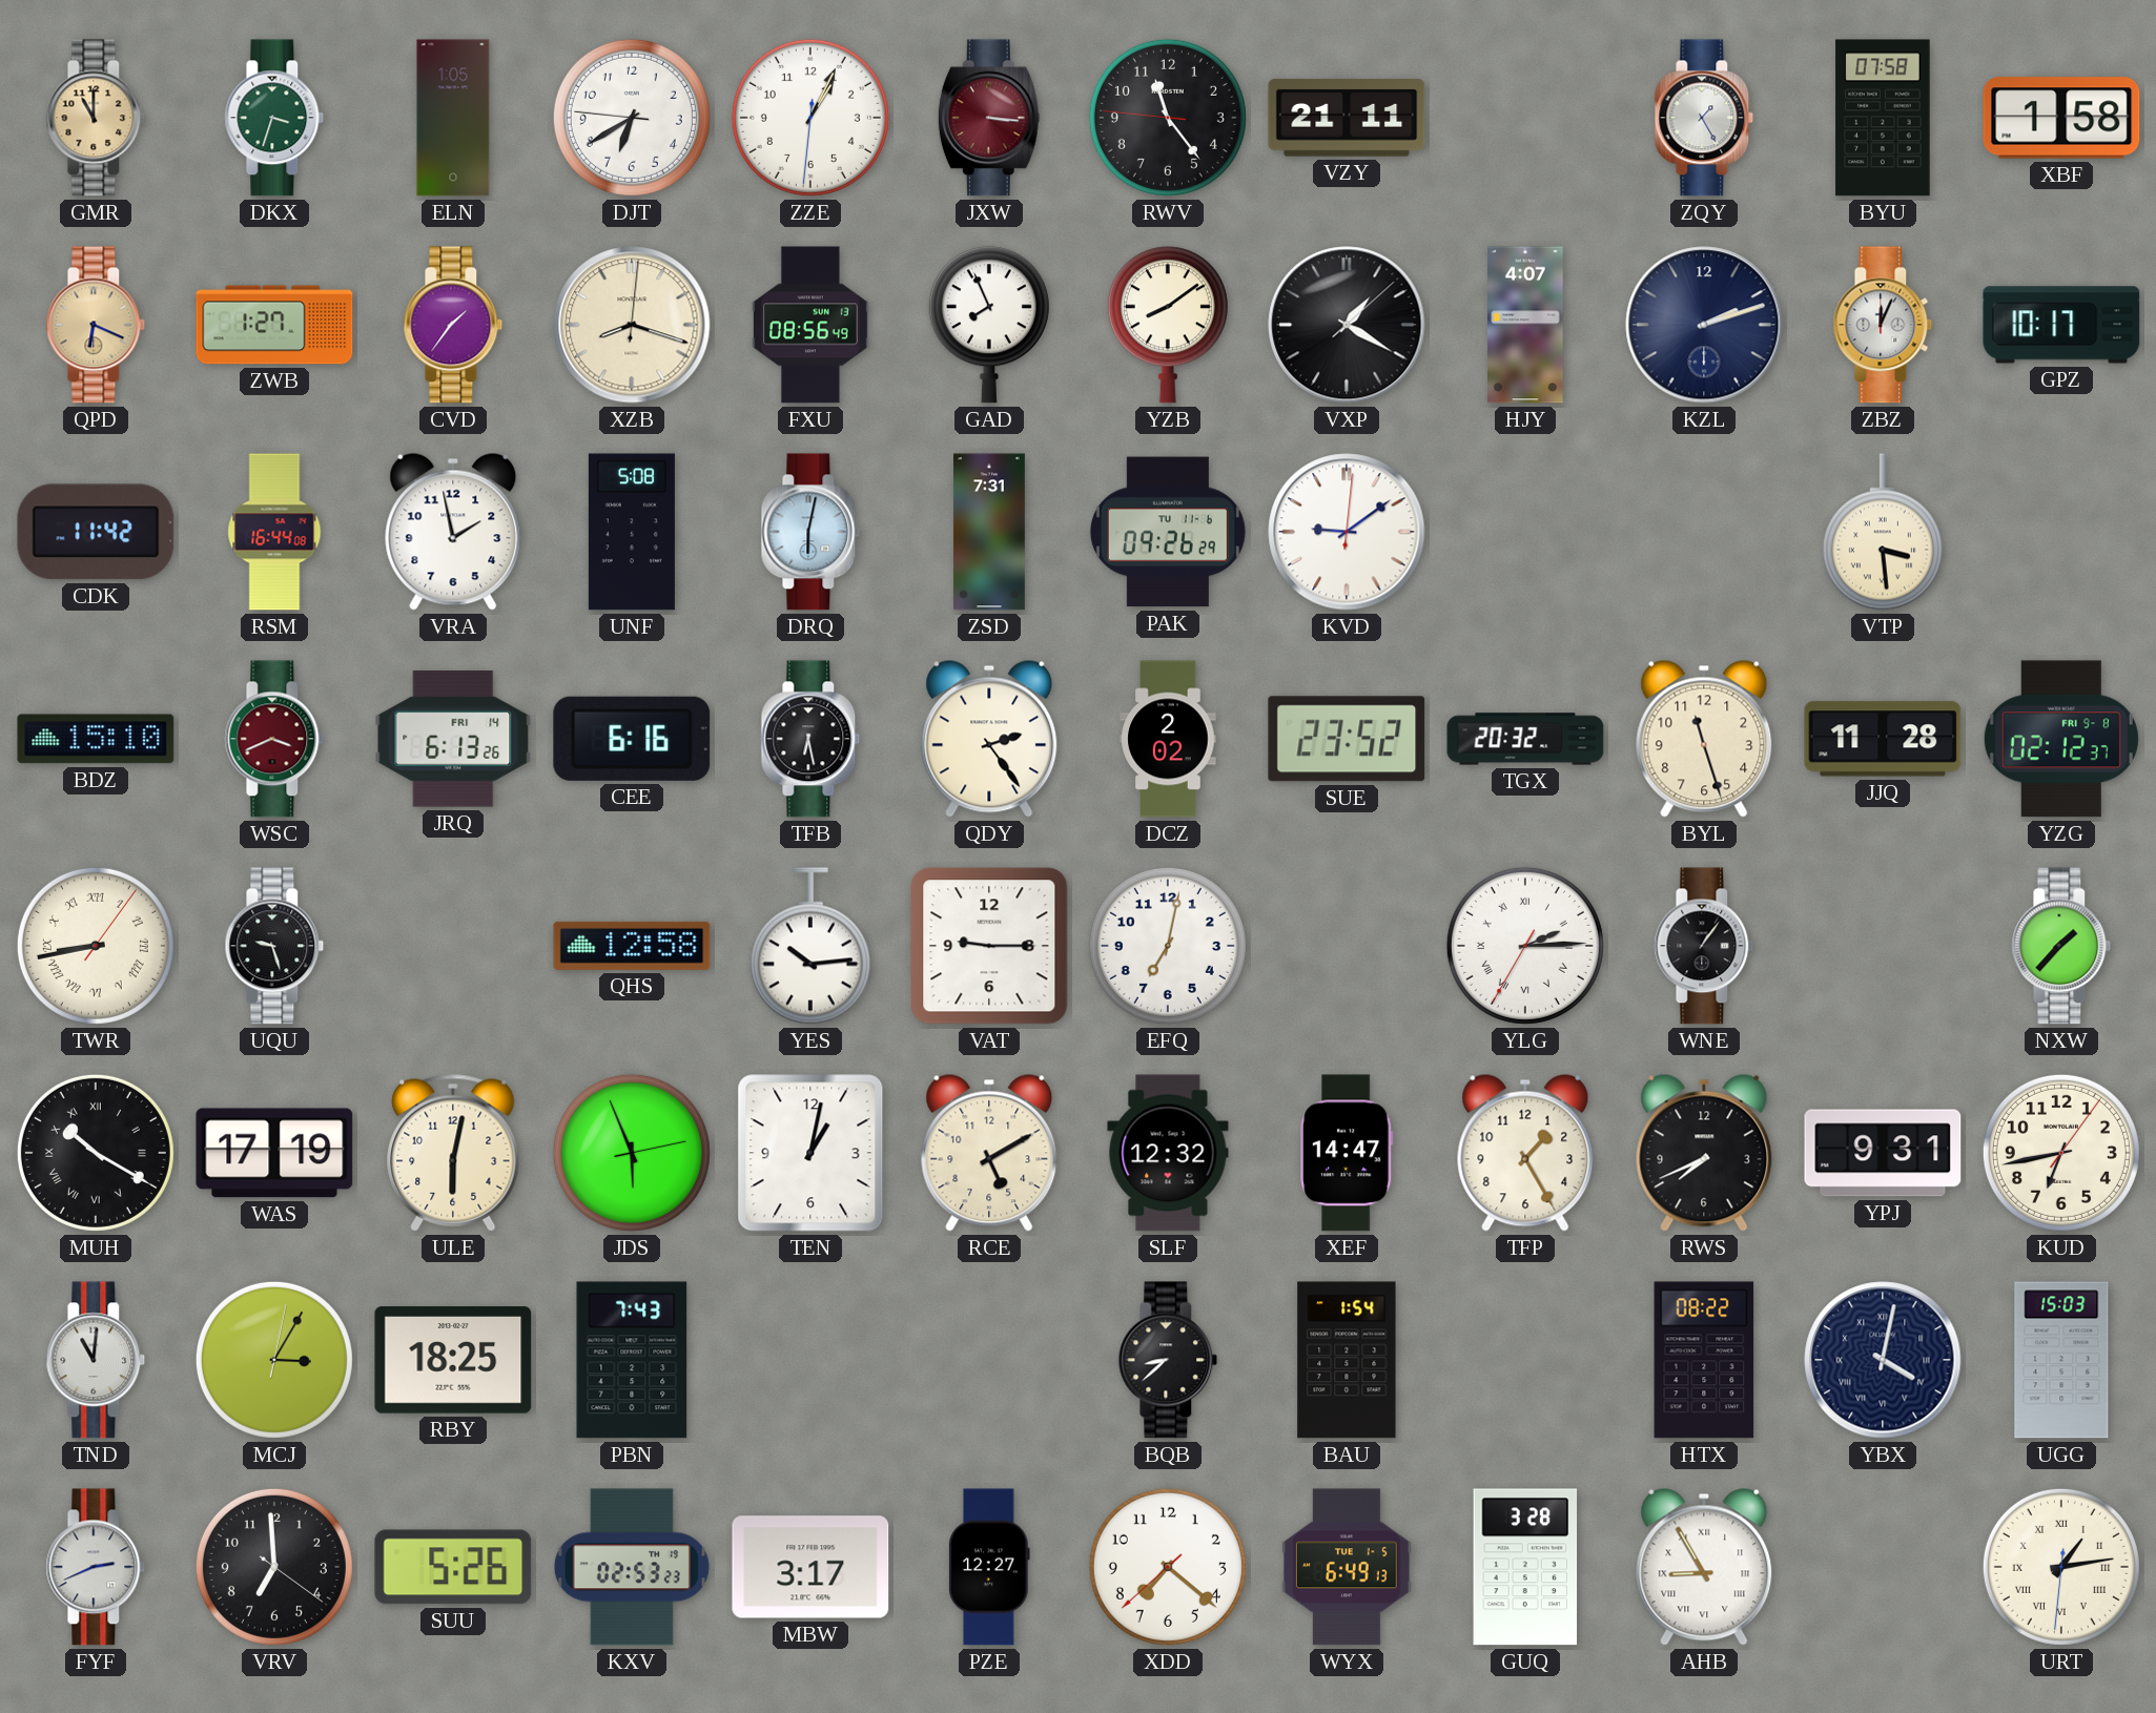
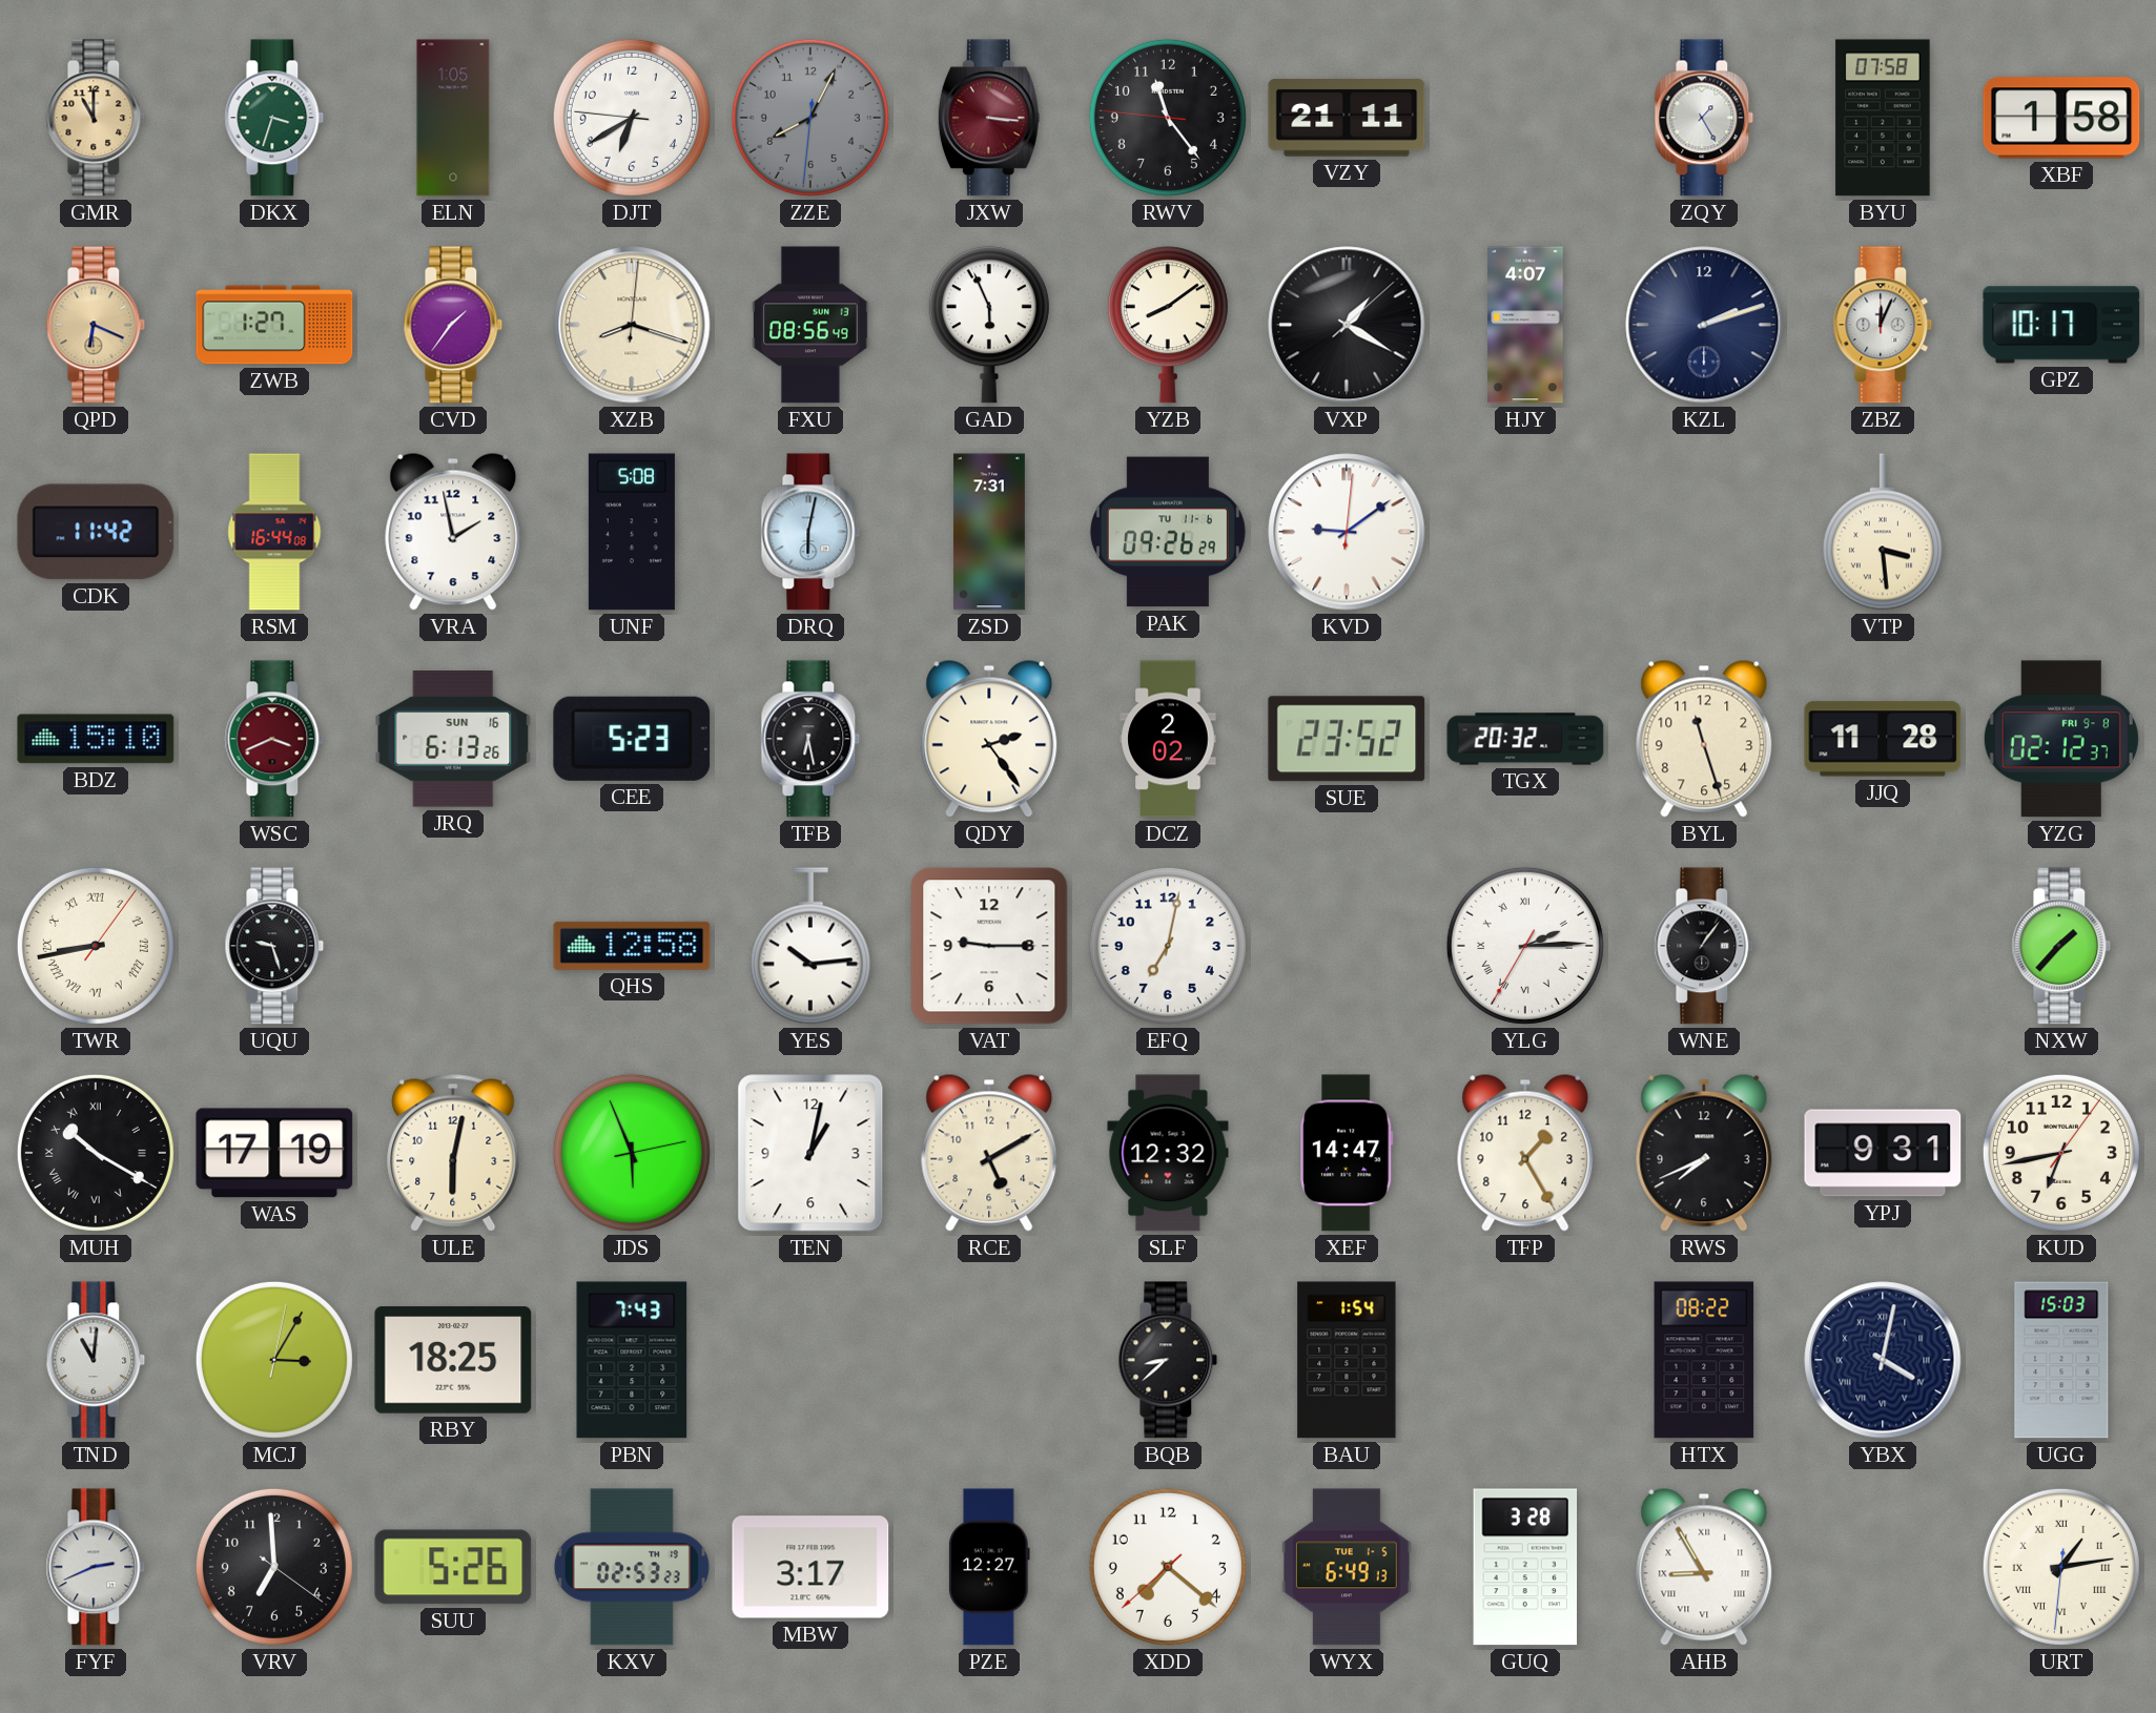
ZZE: 1:04 -> 8:04
ZZE dial: white -> grey
GAD: 7:56 -> 5:56
JRQ date: FRI 14 -> SUN 16
CEE: 6:16 -> 5:23
